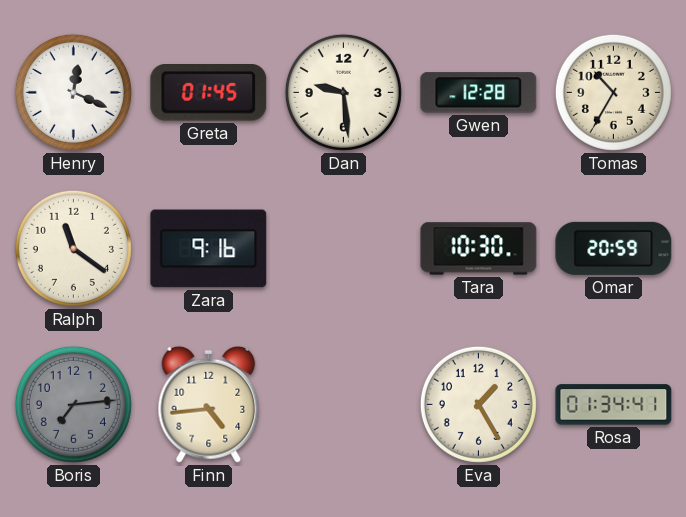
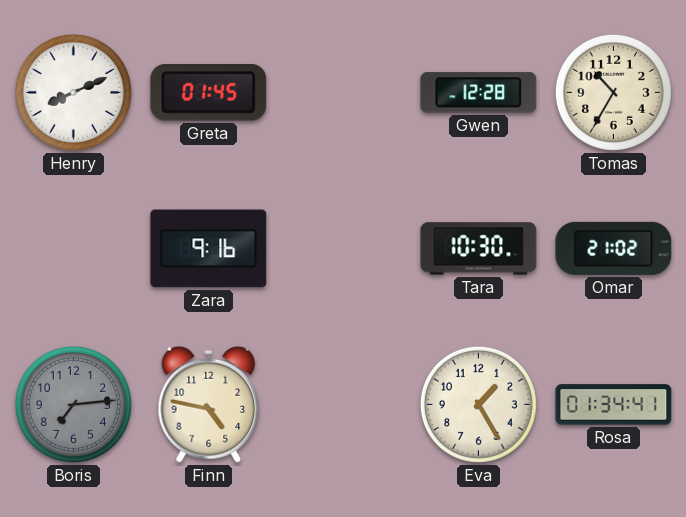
Henry: 12:19 -> 8:11
Dan: 9:29 -> none
Ralph: 11:21 -> none
Omar: 20:59 -> 21:02
Finn: 4:44 -> 4:47
